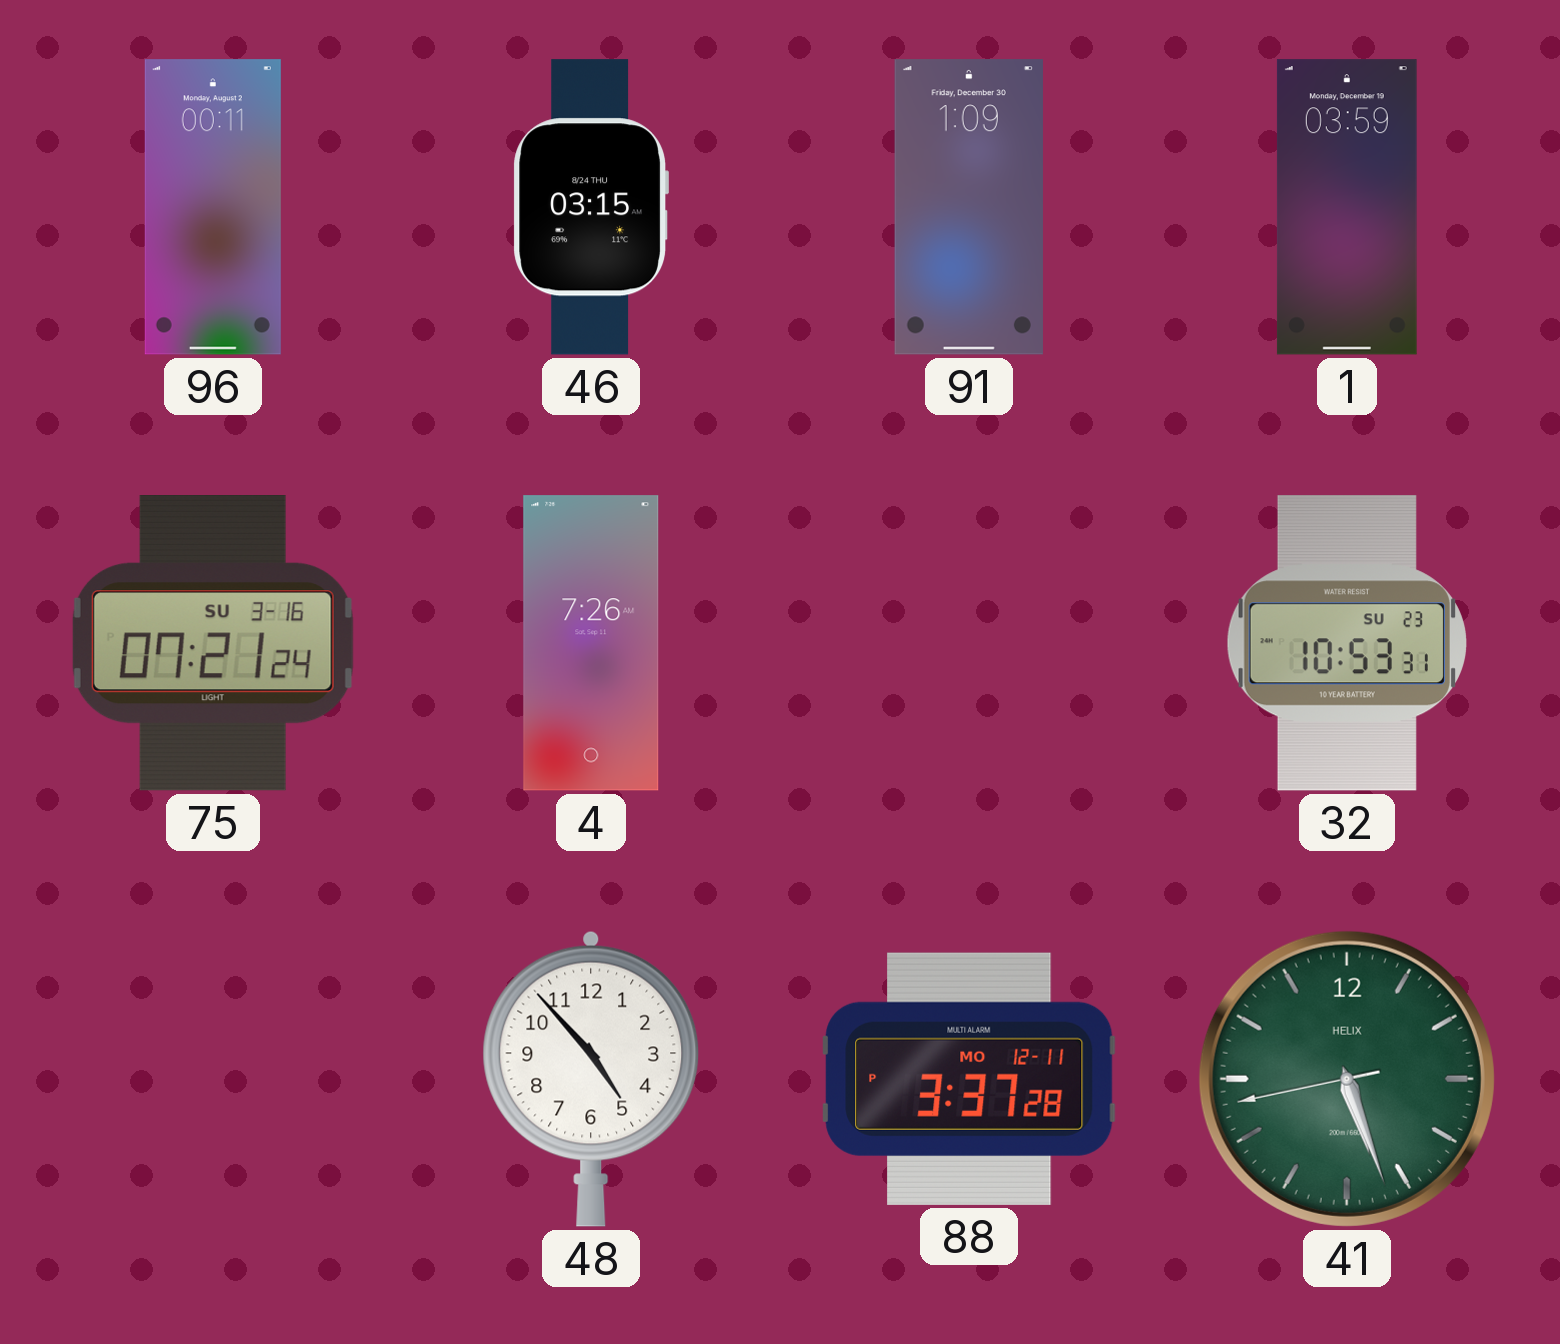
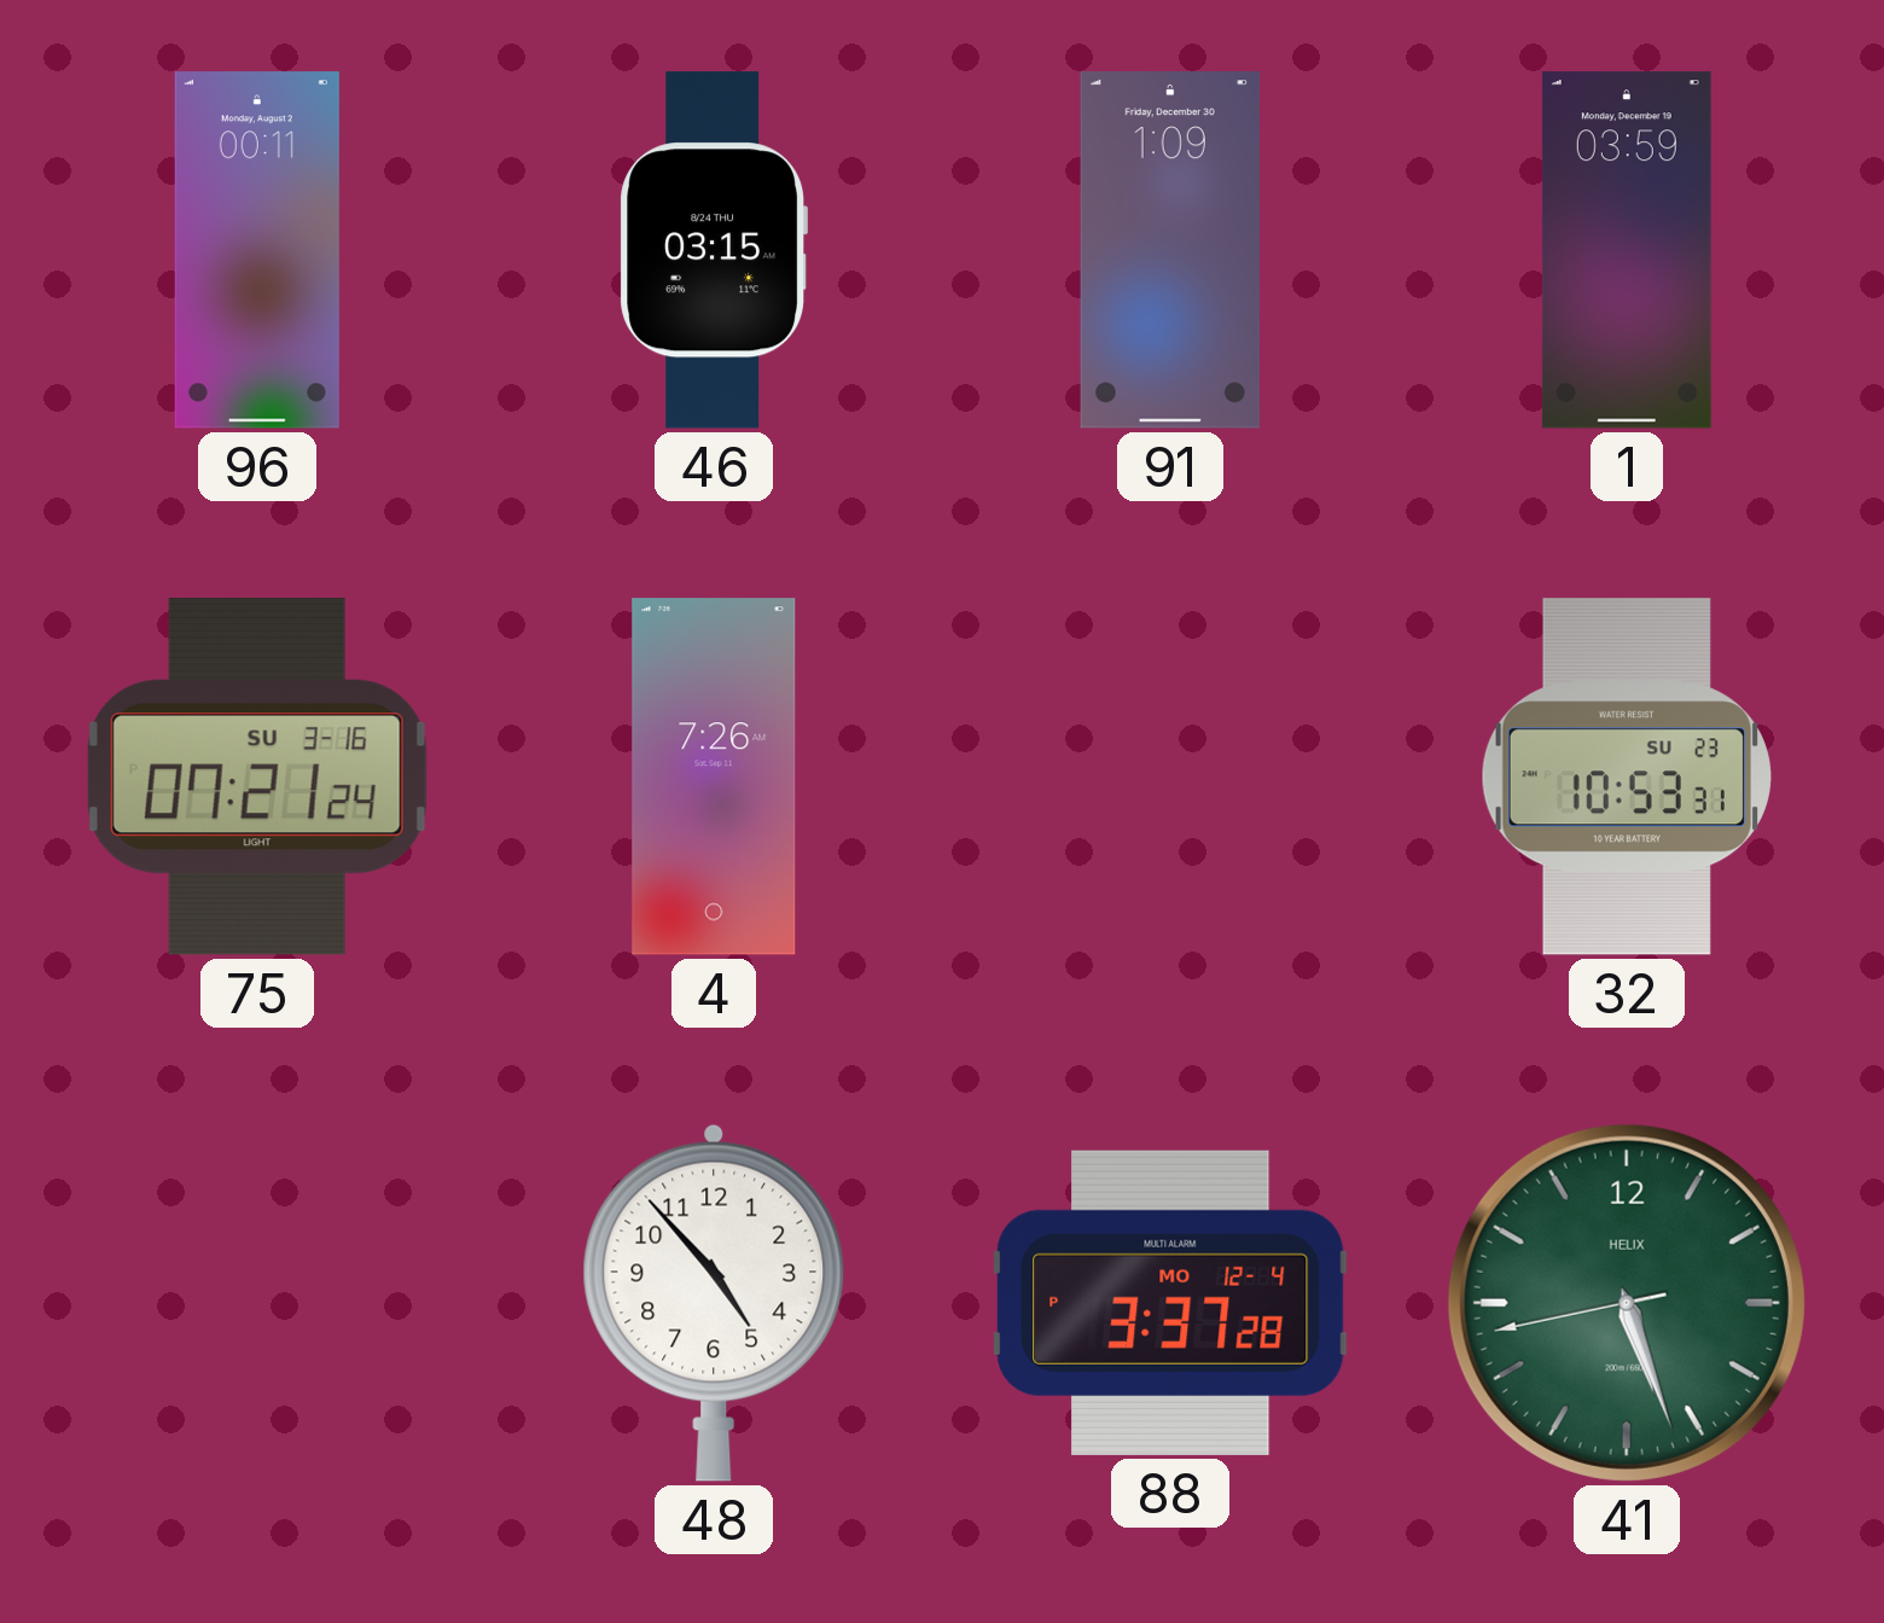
88 date: MO 12-11 -> MO 12-4
